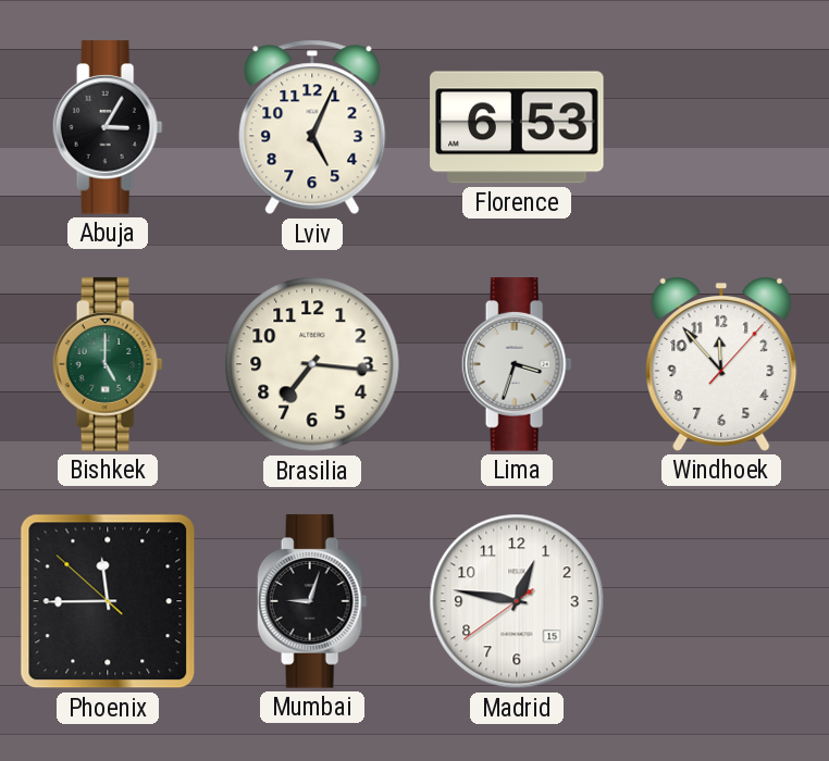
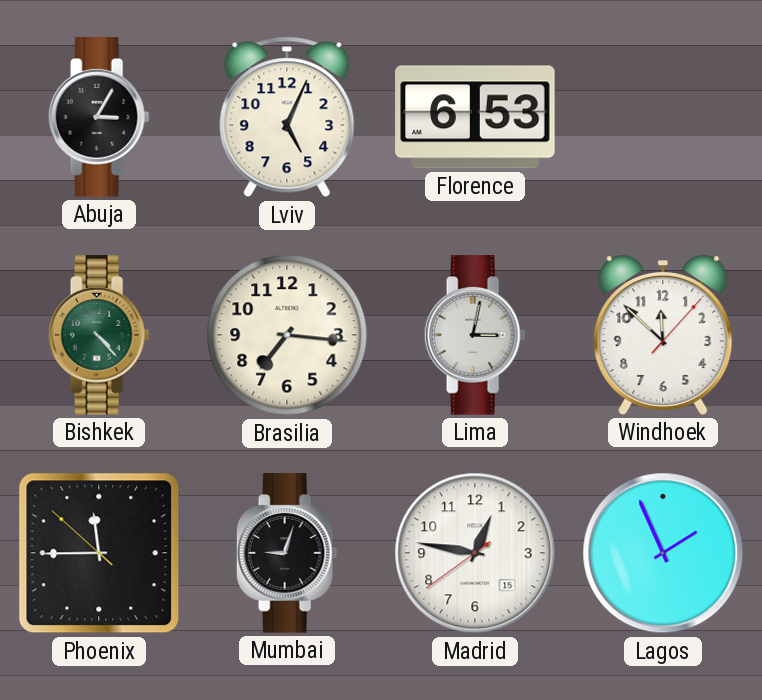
Bishkek: 5:00 -> 4:23
Lima: 3:33 -> 3:02
Windhoek: 11:53 -> 11:52
Lagos: none -> 1:56
